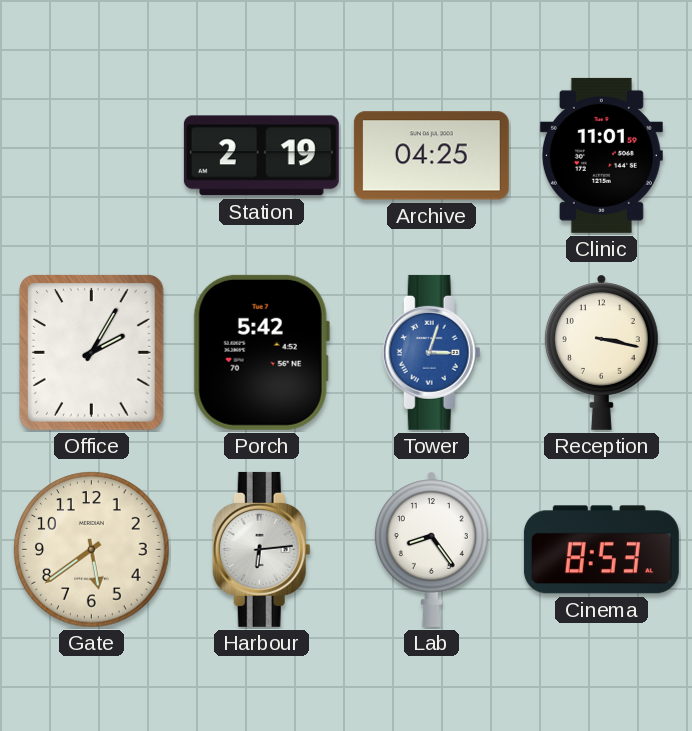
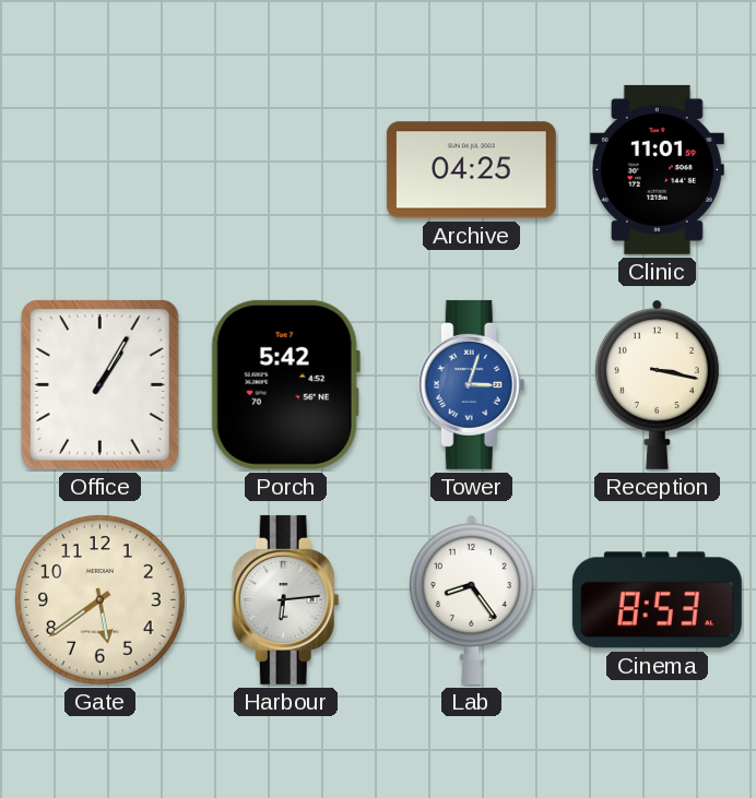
Station: 2:19 -> none
Office: 2:05 -> 1:05
